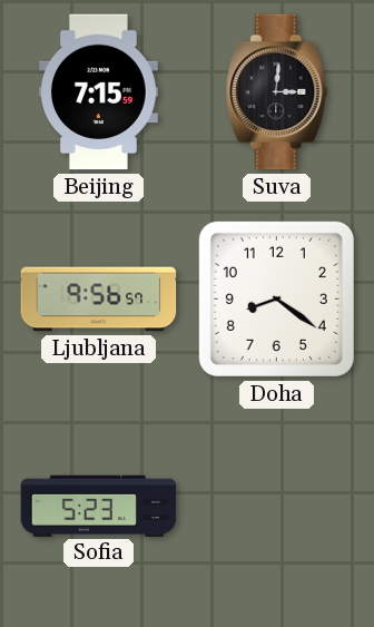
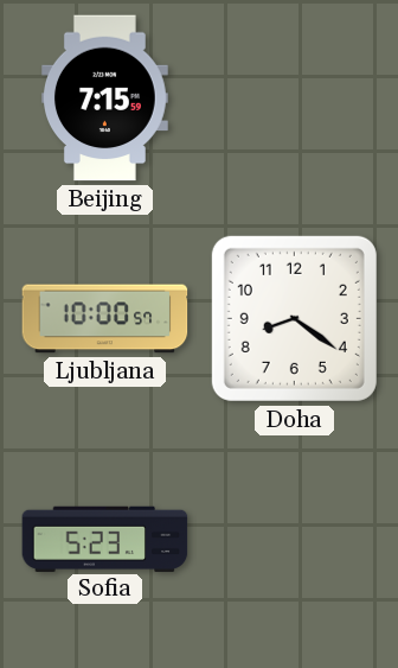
Suva: 3:01 -> none
Ljubljana: 9:56 -> 10:00
